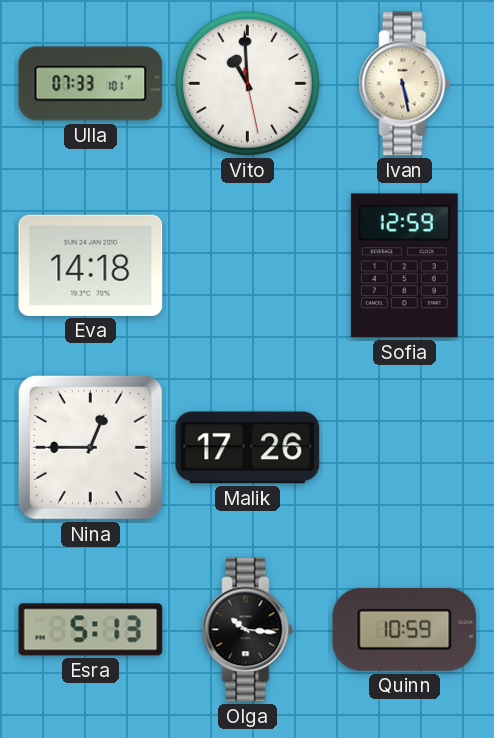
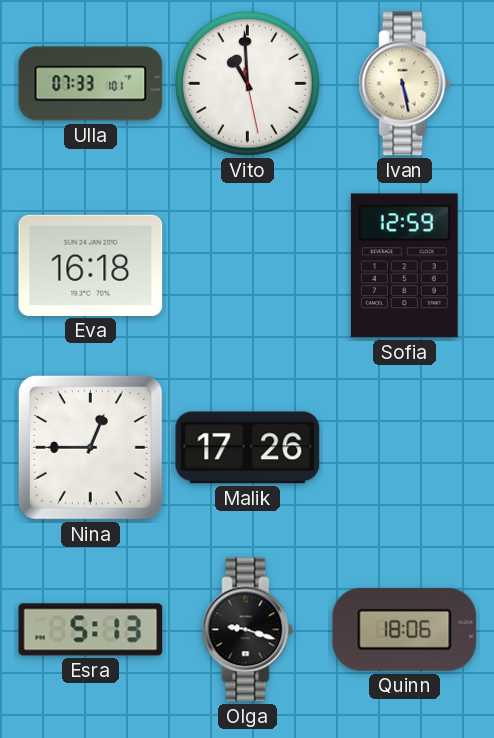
Eva: 14:18 -> 16:18
Olga: 10:16 -> 9:18
Quinn: 10:59 -> 18:06
